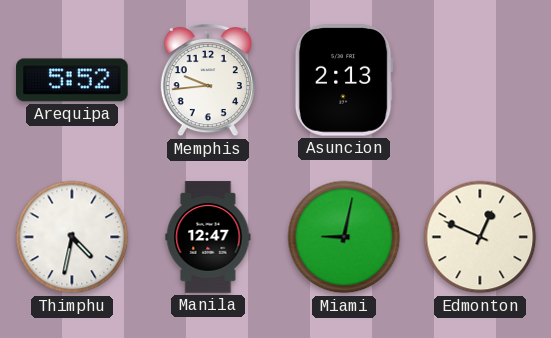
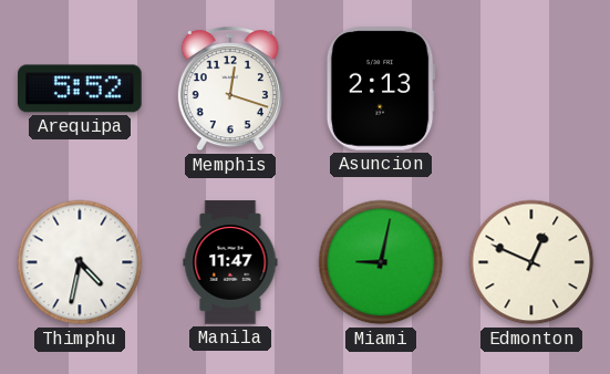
Memphis: 9:44 -> 12:18
Manila: 12:47 -> 11:47
